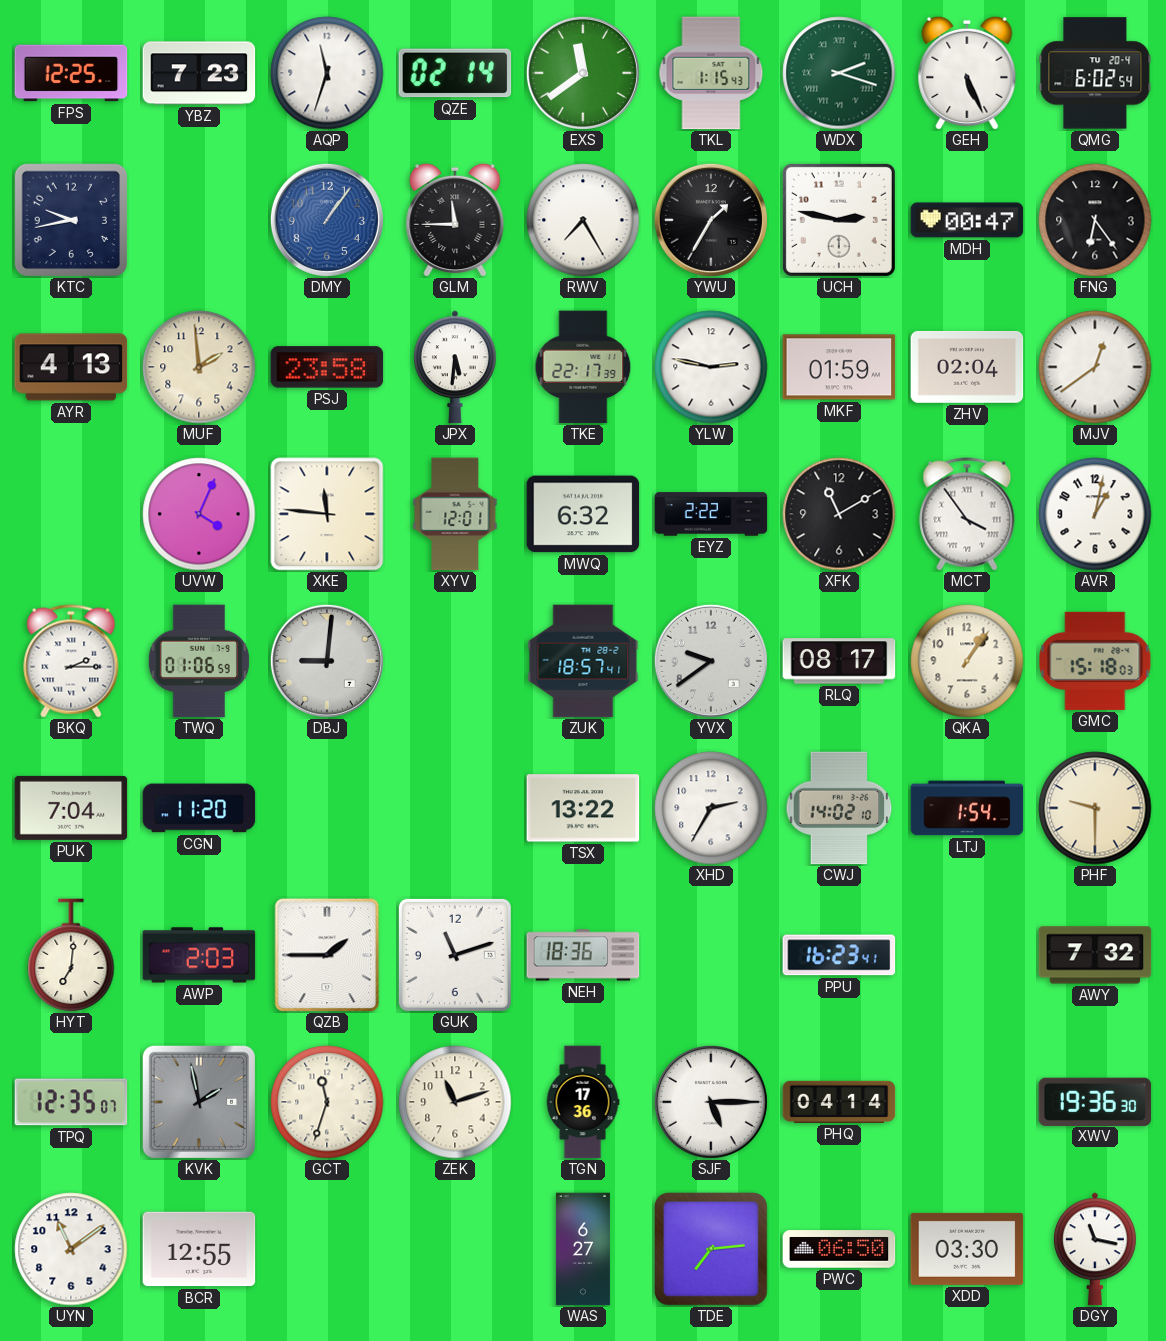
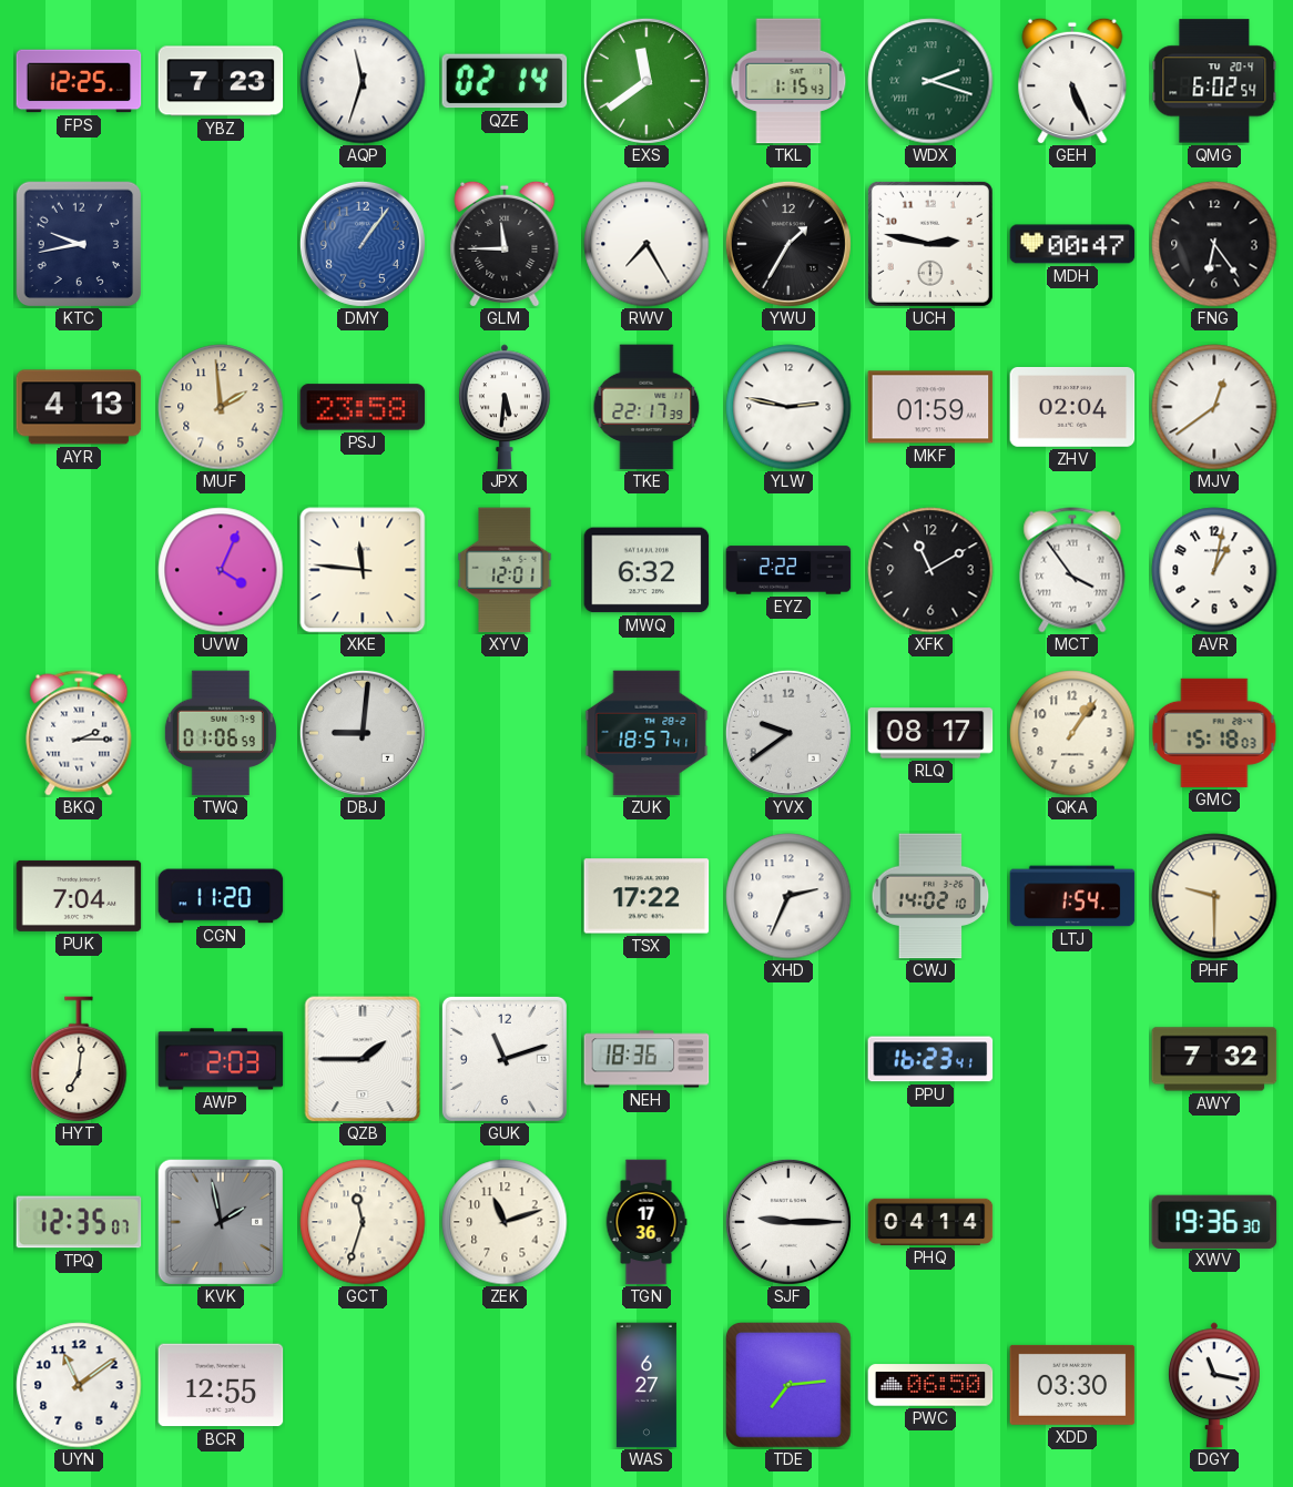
TSX: 13:22 -> 17:22
XHD: 2:35 -> 2:34
SJF: 5:15 -> 9:15
